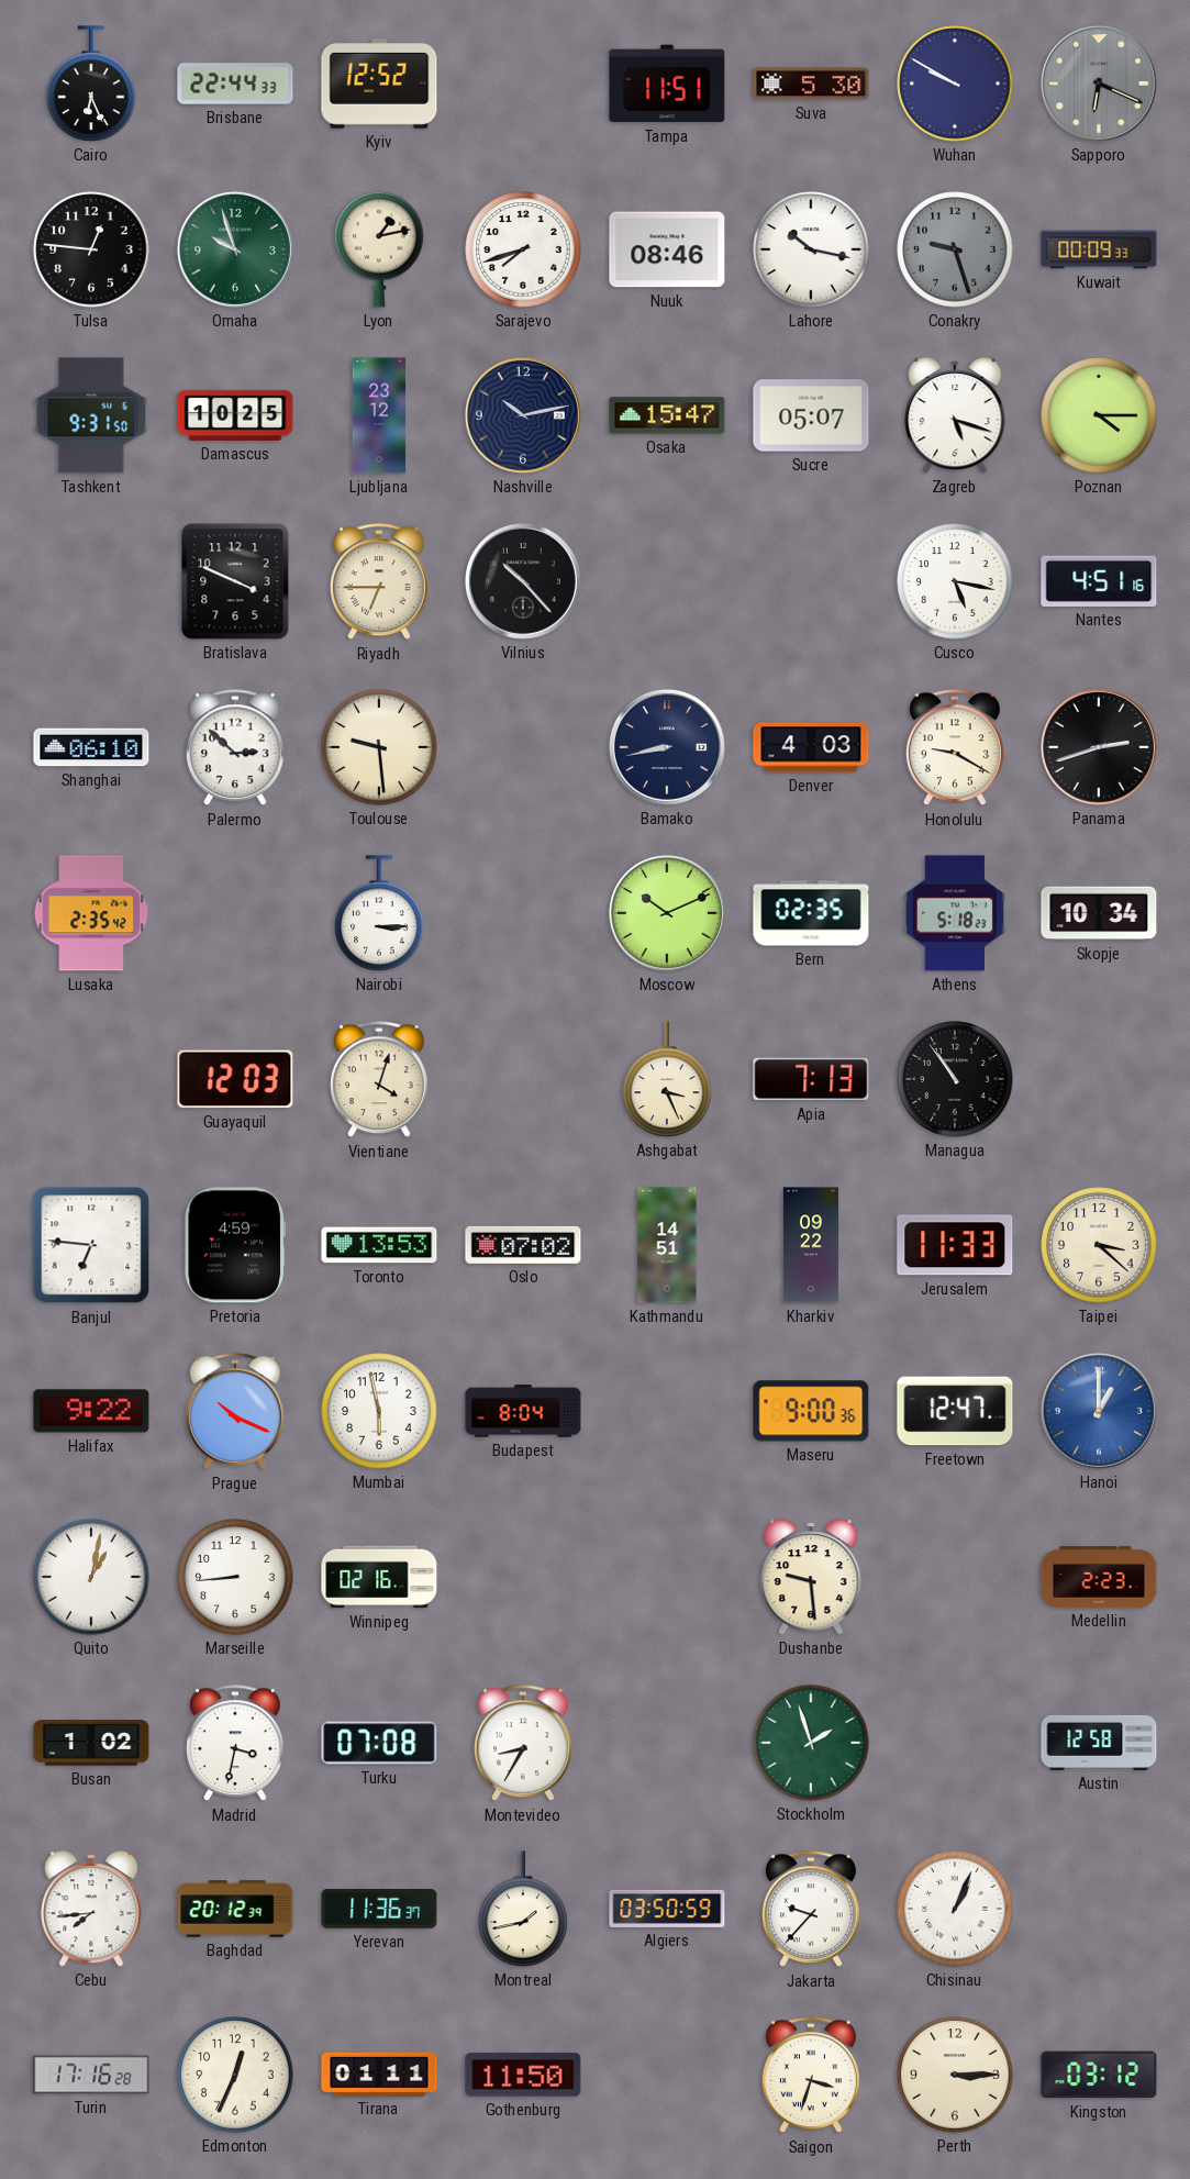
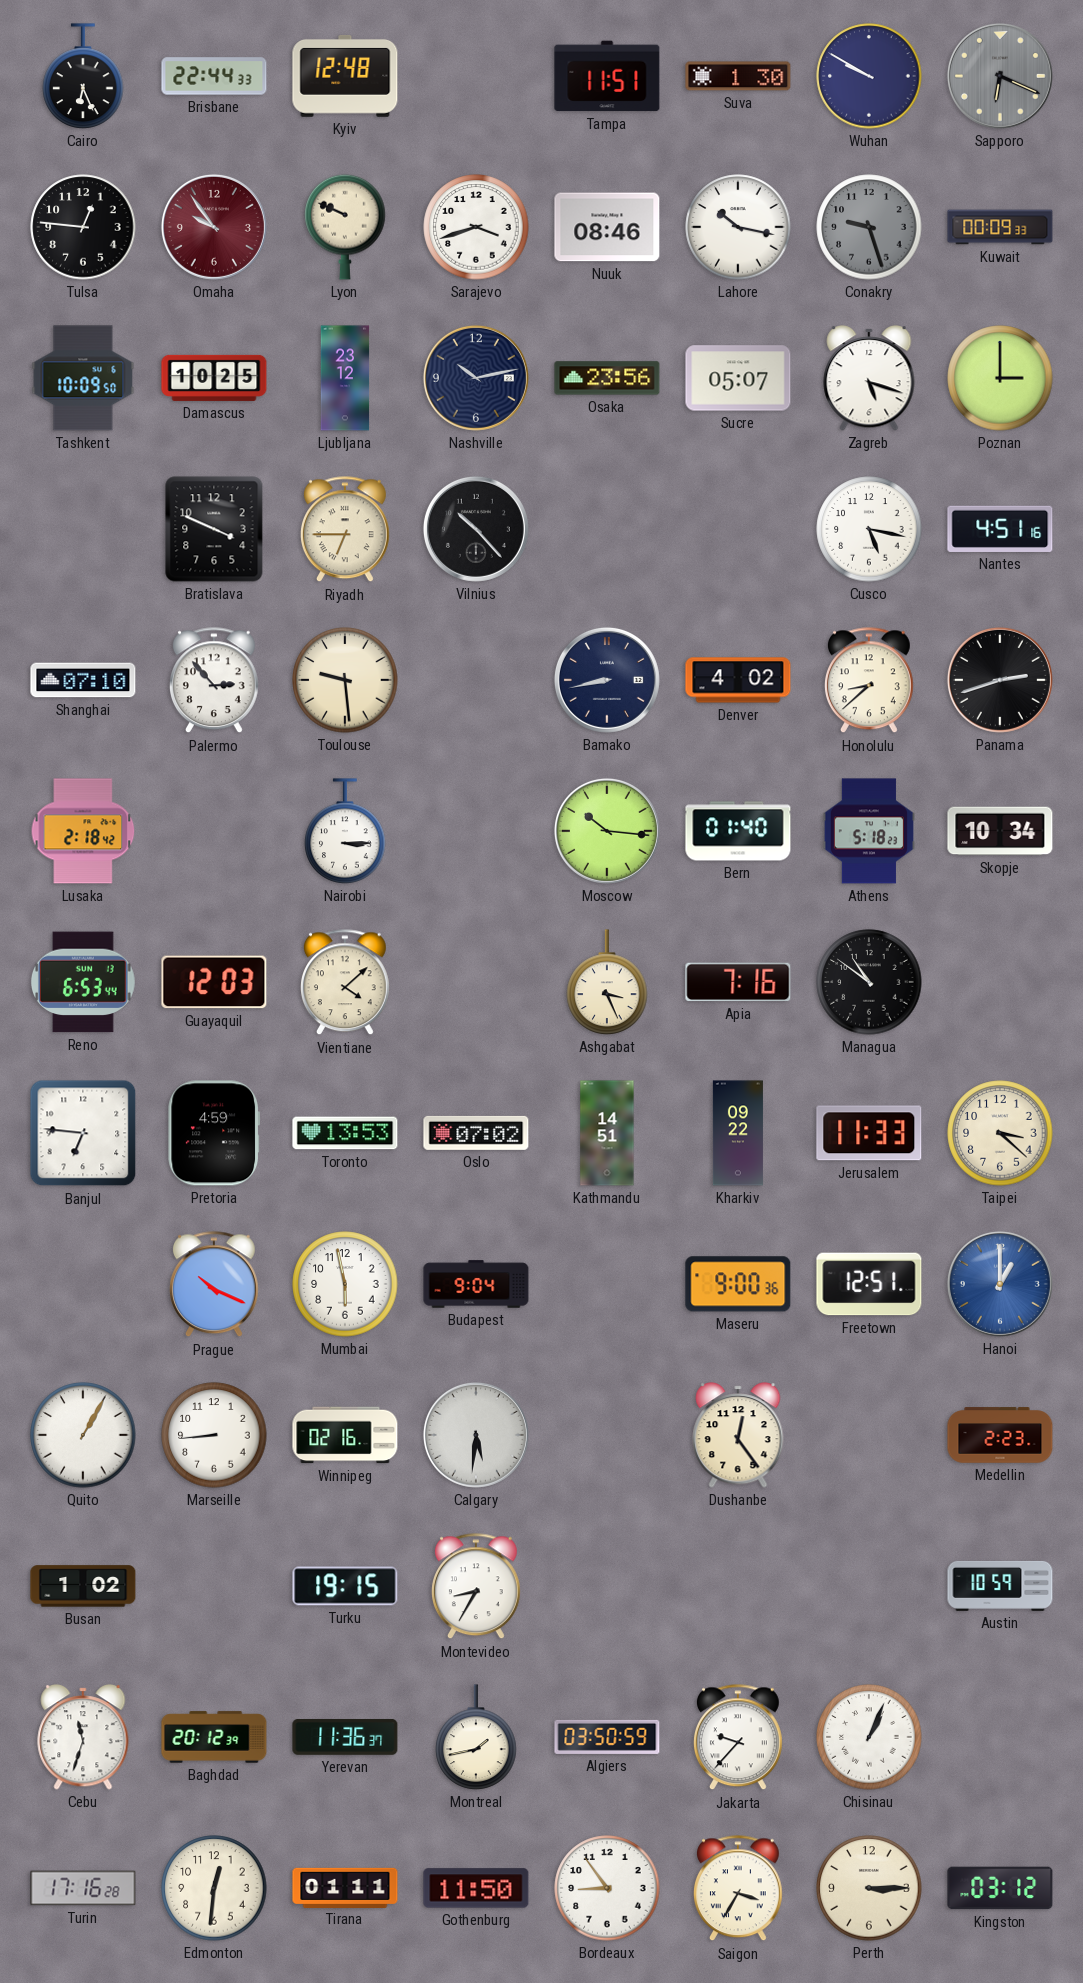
Kyiv: 12:52 -> 12:48
Suva: 5:30 -> 1:30
Omaha: 9:57 -> 9:54
Omaha dial: green -> burgundy
Lyon: 1:13 -> 9:49
Sarajevo: 7:42 -> 3:42
Tashkent: 9:31 -> 10:09
Osaka: 15:47 -> 23:56
Poznan: 4:15 -> 3:00
Shanghai: 06:10 -> 07:10
Palermo: 2:52 -> 2:53
Denver: 4:03 -> 4:02
Honolulu: 9:20 -> 8:38
Lusaka: 2:35 -> 2:18
Moscow: 10:11 -> 10:16
Bern: 02:35 -> 01:40
Reno: none -> 6:53
Vientiane: 4:03 -> 4:08
Apia: 7:13 -> 7:16
Managua: 10:54 -> 10:51
Halifax: 9:22 -> none
Budapest: 8:04 -> 9:04
Freetown: 12:47 -> 12:51
Quito: 1:02 -> 1:05
Calgary: none -> 5:31
Dushanbe: 9:29 -> 12:24
Madrid: 3:32 -> none
Turku: 07:08 -> 19:15
Stockholm: 1:57 -> none
Austin: 12:58 -> 10:59
Cebu: 7:44 -> 11:33
Edmonton: 12:34 -> 12:31
Bordeaux: none -> 8:54
Saigon: 3:33 -> 3:35
